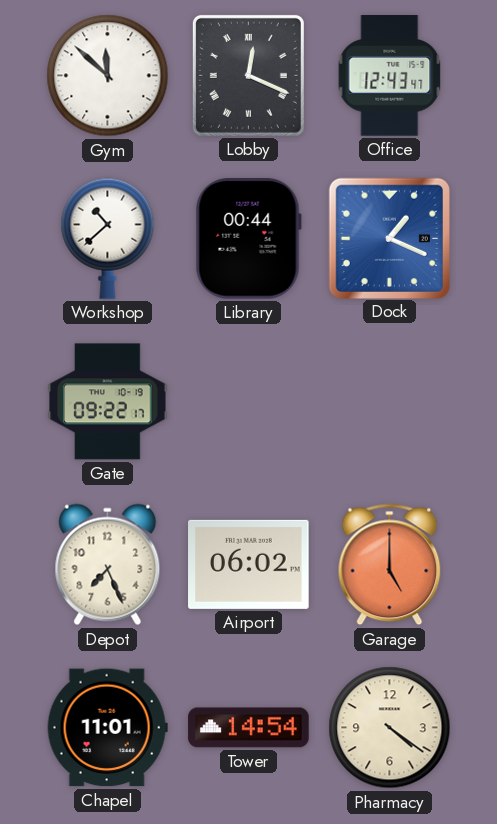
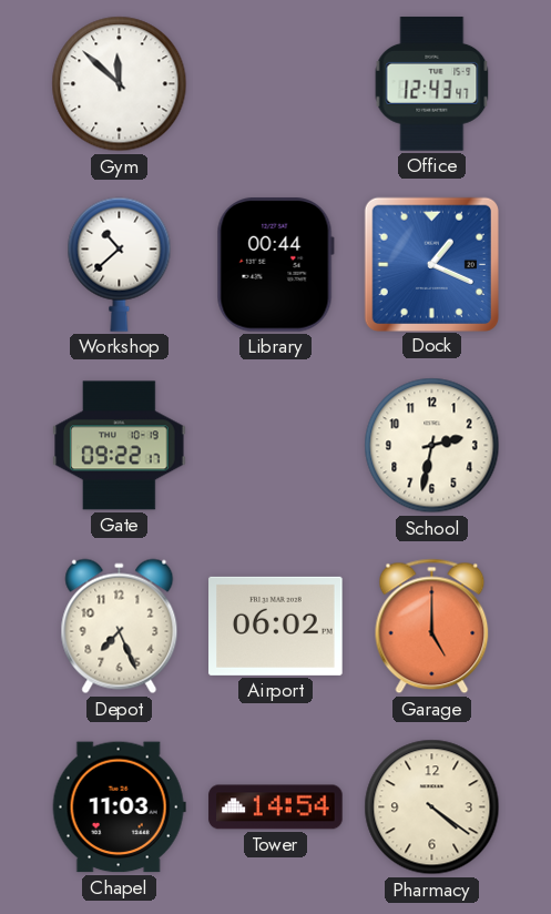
Lobby: 12:19 -> none
School: none -> 2:32
Chapel: 11:01 -> 11:03
